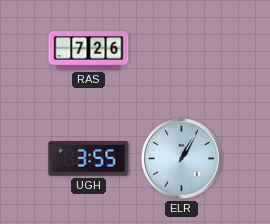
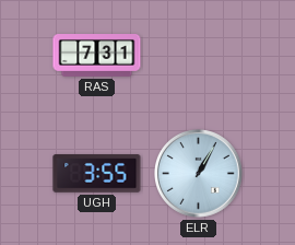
RAS: 7:26 -> 7:31
